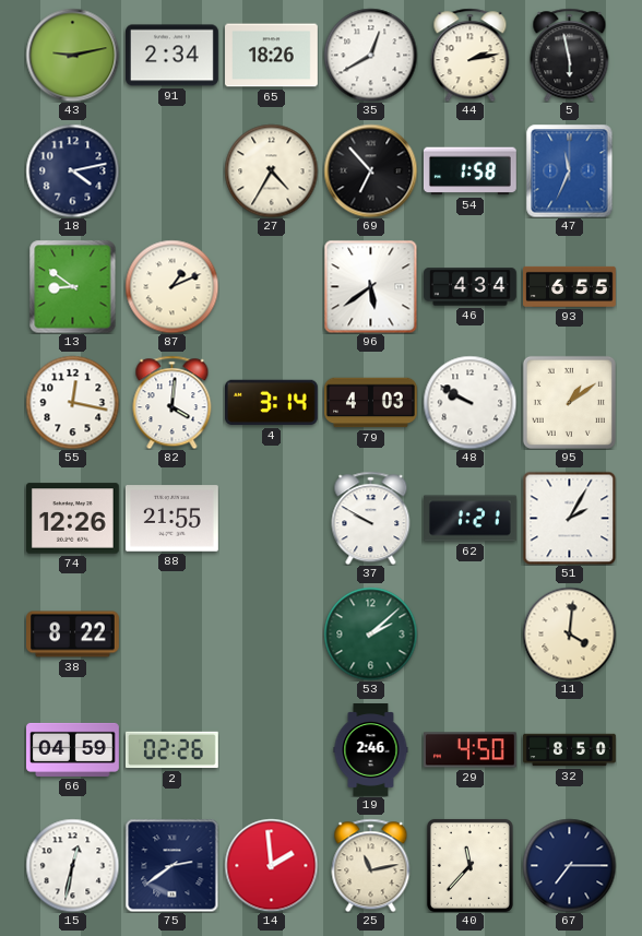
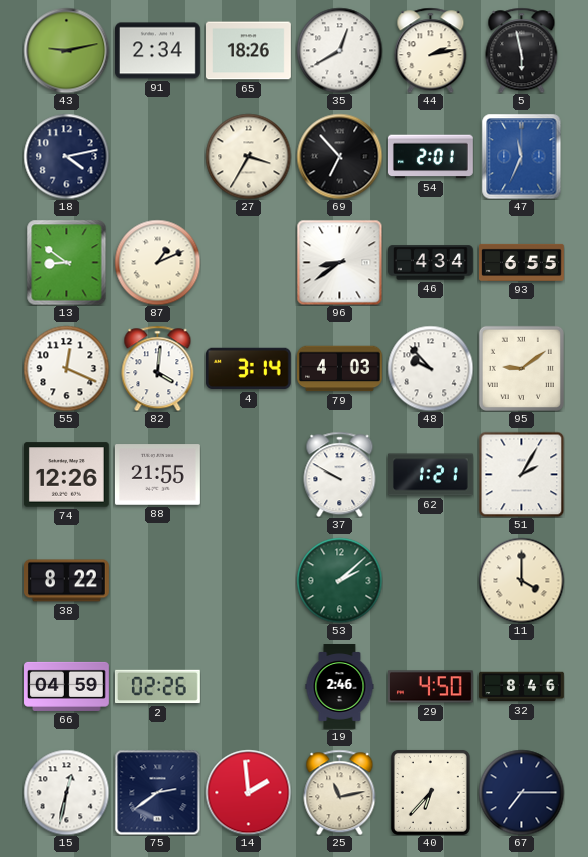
27: 4:35 -> 3:35
54: 1:58 -> 2:01
96: 5:39 -> 8:39
55: 12:17 -> 12:19
48: 9:50 -> 9:53
95: 1:09 -> 9:09
11: 4:01 -> 4:00
32: 8:50 -> 8:46
40: 11:37 -> 6:37
